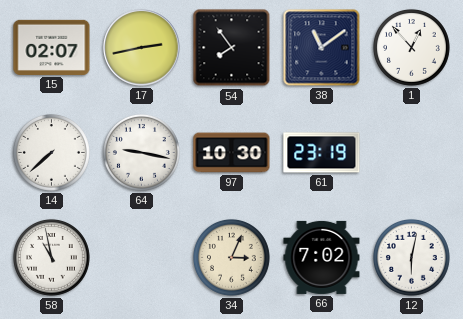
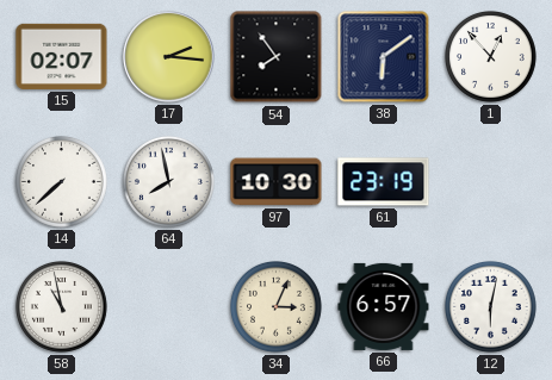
17: 2:43 -> 2:16
38: 11:09 -> 6:09
64: 9:17 -> 7:58
66: 7:02 -> 6:57
